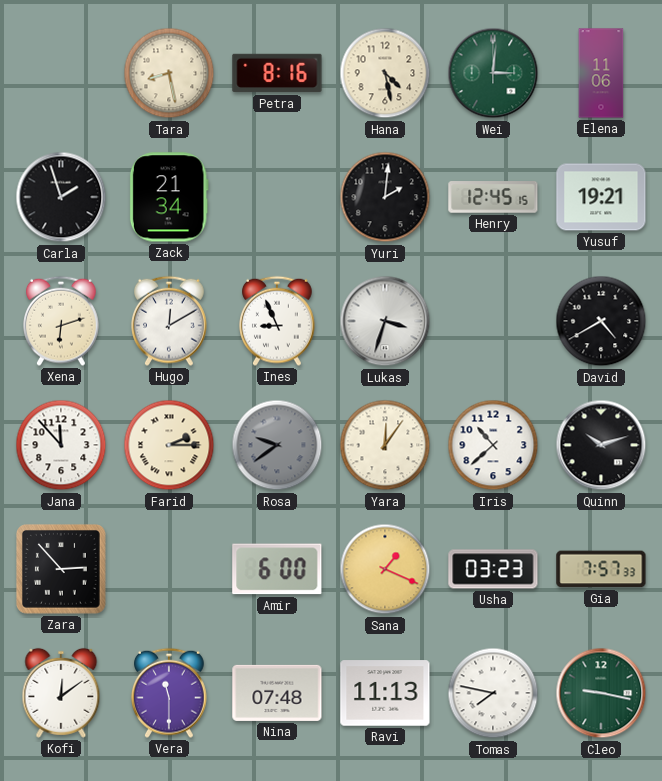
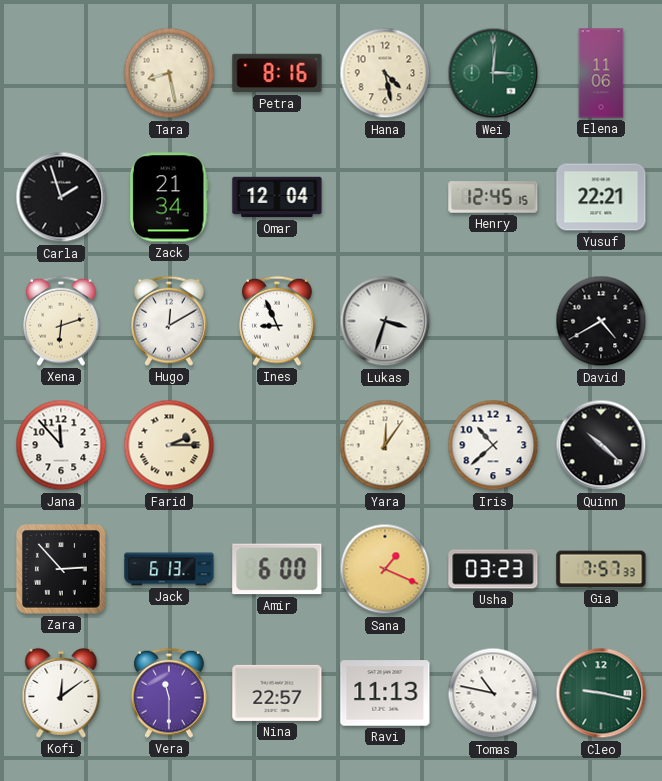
Omar: none -> 12:04
Yuri: 2:01 -> none
Yusuf: 19:21 -> 22:21
Rosa: 9:39 -> none
Quinn: 10:12 -> 10:22
Jack: none -> 6:13
Nina: 07:48 -> 22:57
Tomas: 7:47 -> 10:47
